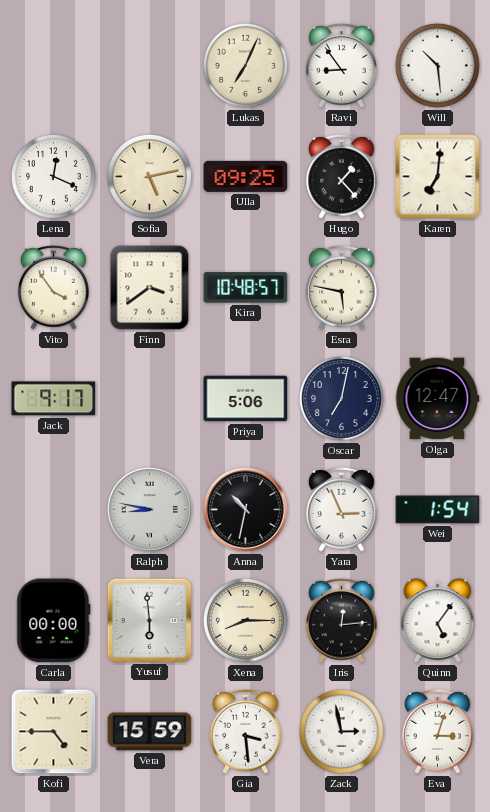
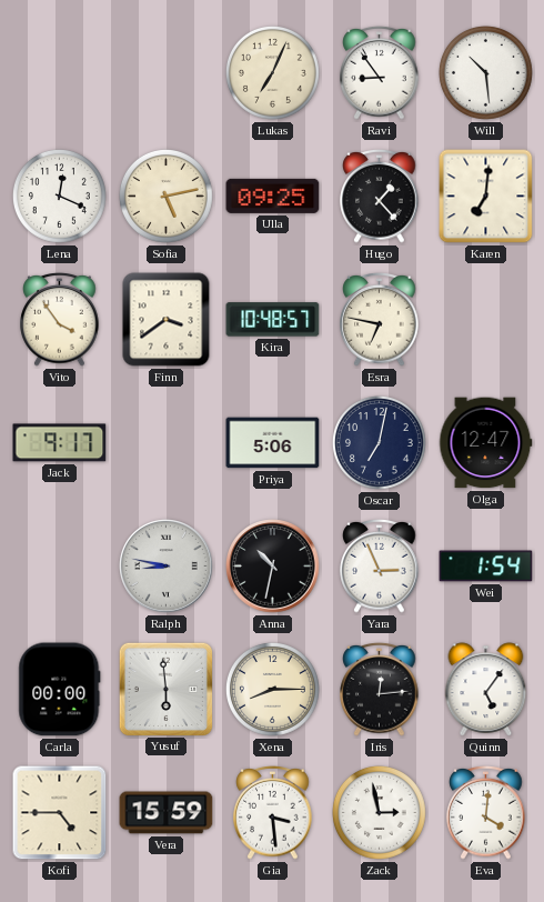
Esra: 5:47 -> 6:47
Eva: 3:03 -> 4:01
